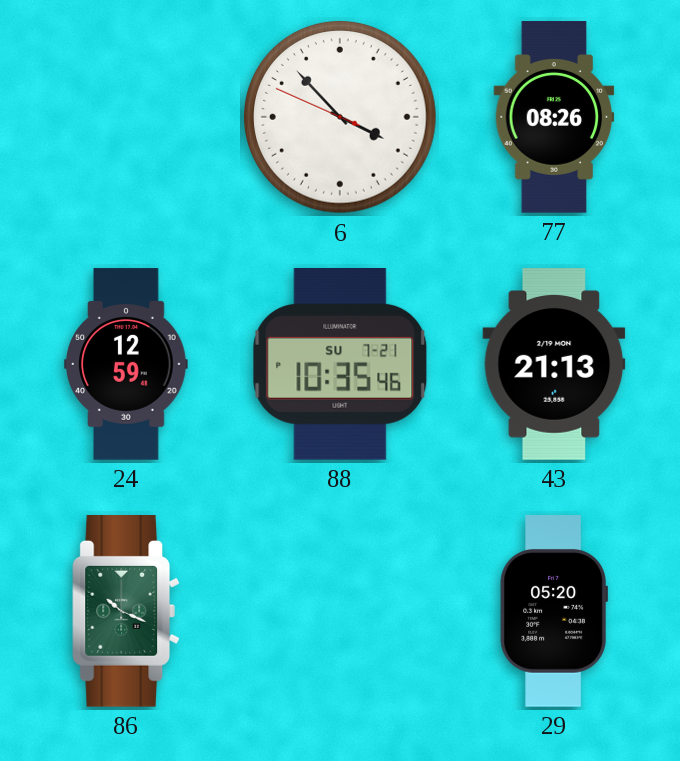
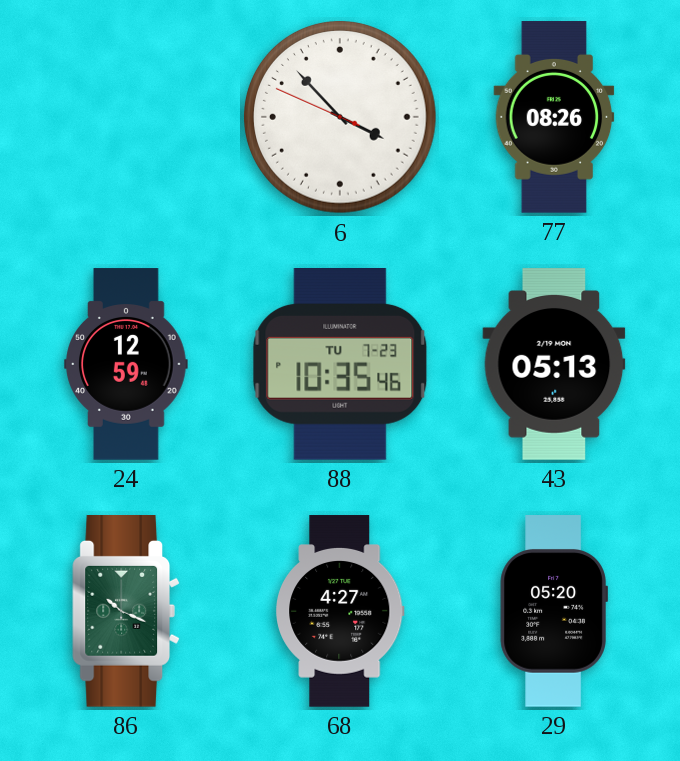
88 date: SU 7-21 -> TU 7-23
43: 21:13 -> 05:13
68: none -> 4:27
